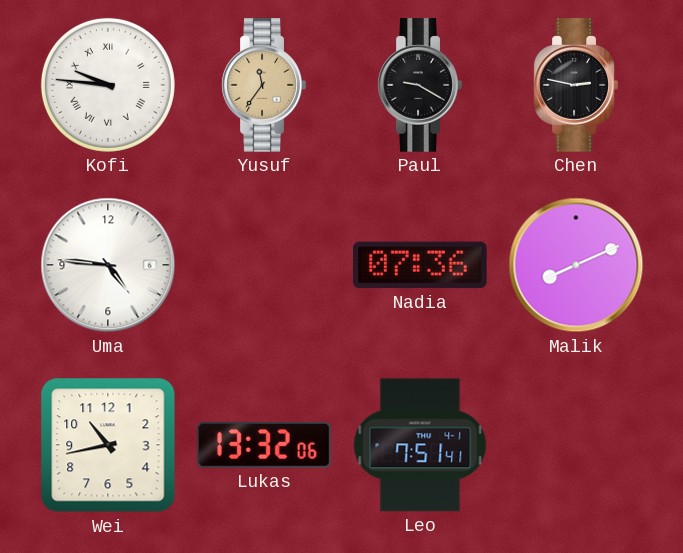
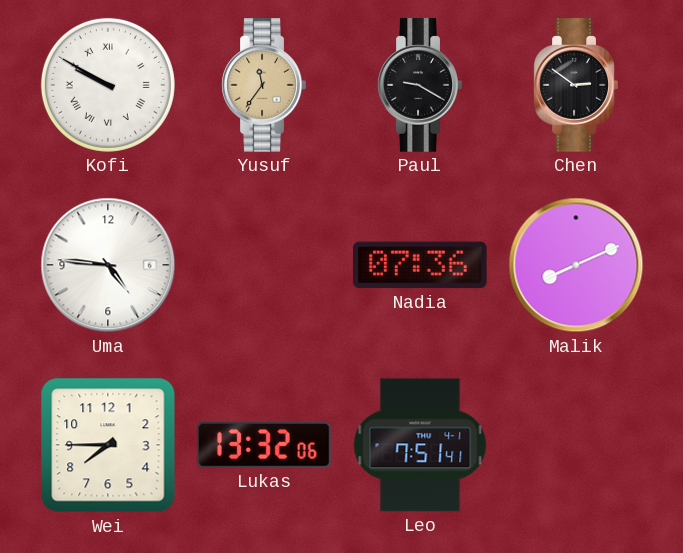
Kofi: 9:46 -> 9:50
Chen: 2:47 -> 2:51
Wei: 10:43 -> 7:45
